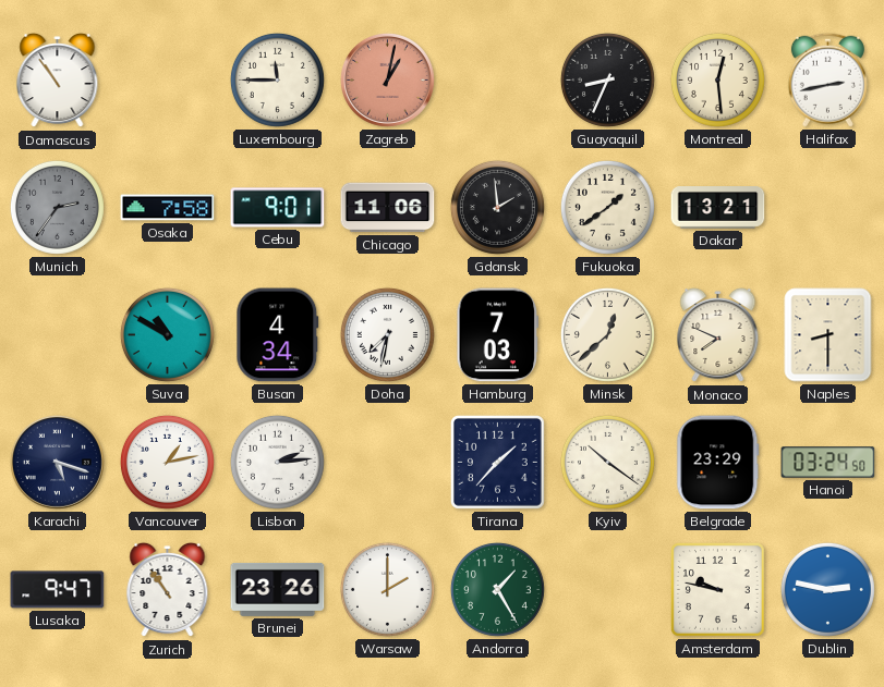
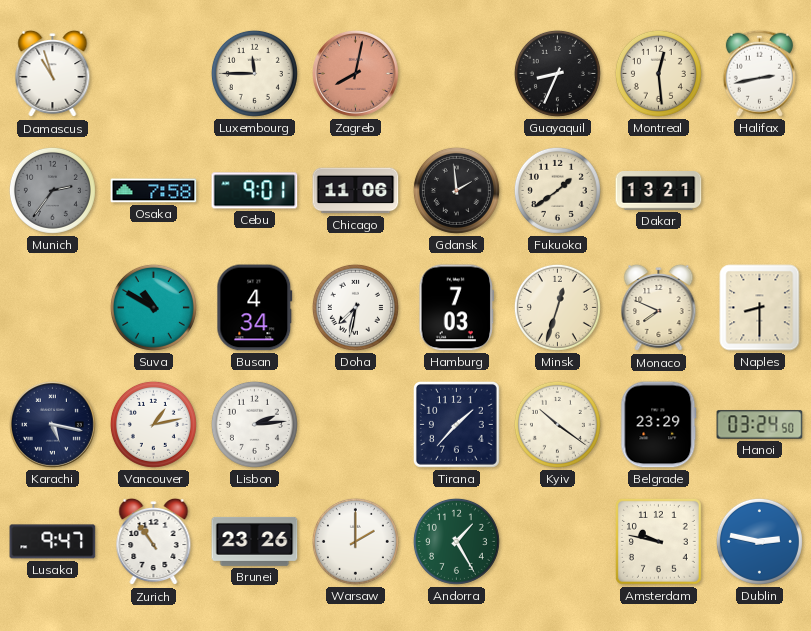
Damascus: 10:54 -> 10:57
Zagreb: 1:02 -> 8:02
Minsk: 12:38 -> 12:33
Karachi: 5:18 -> 5:17
